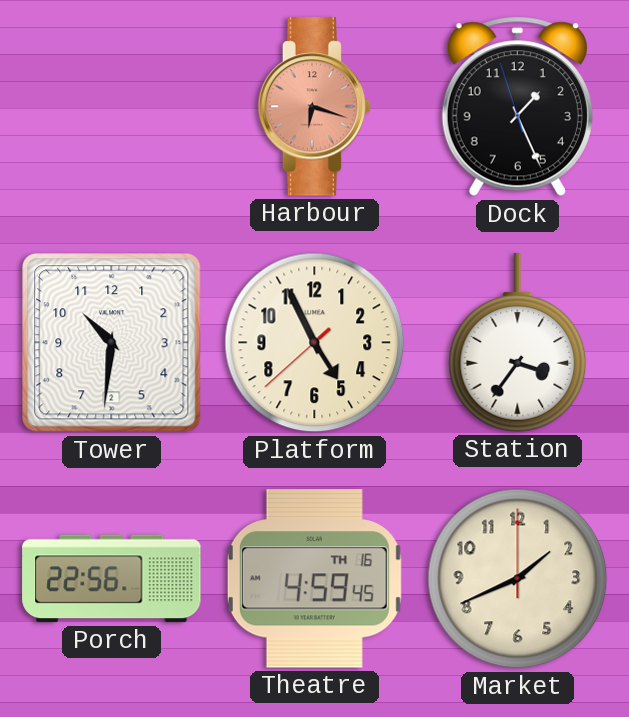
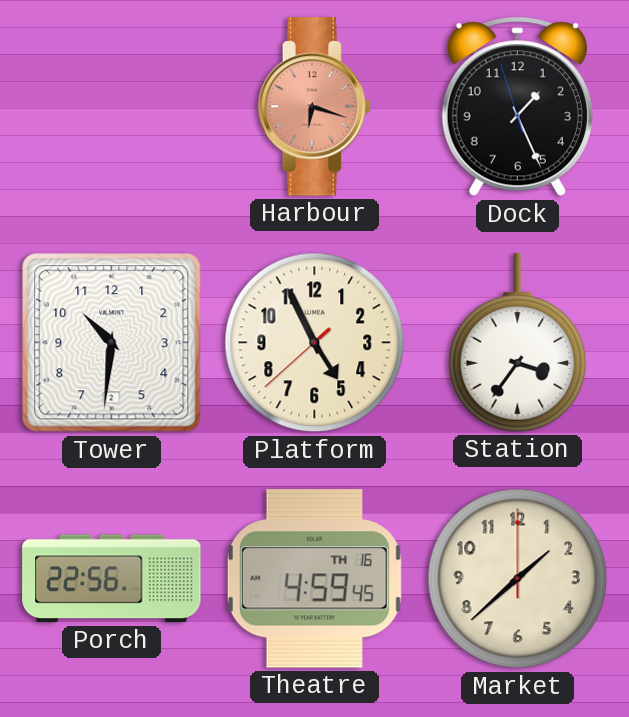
Market: 1:41 -> 1:38
